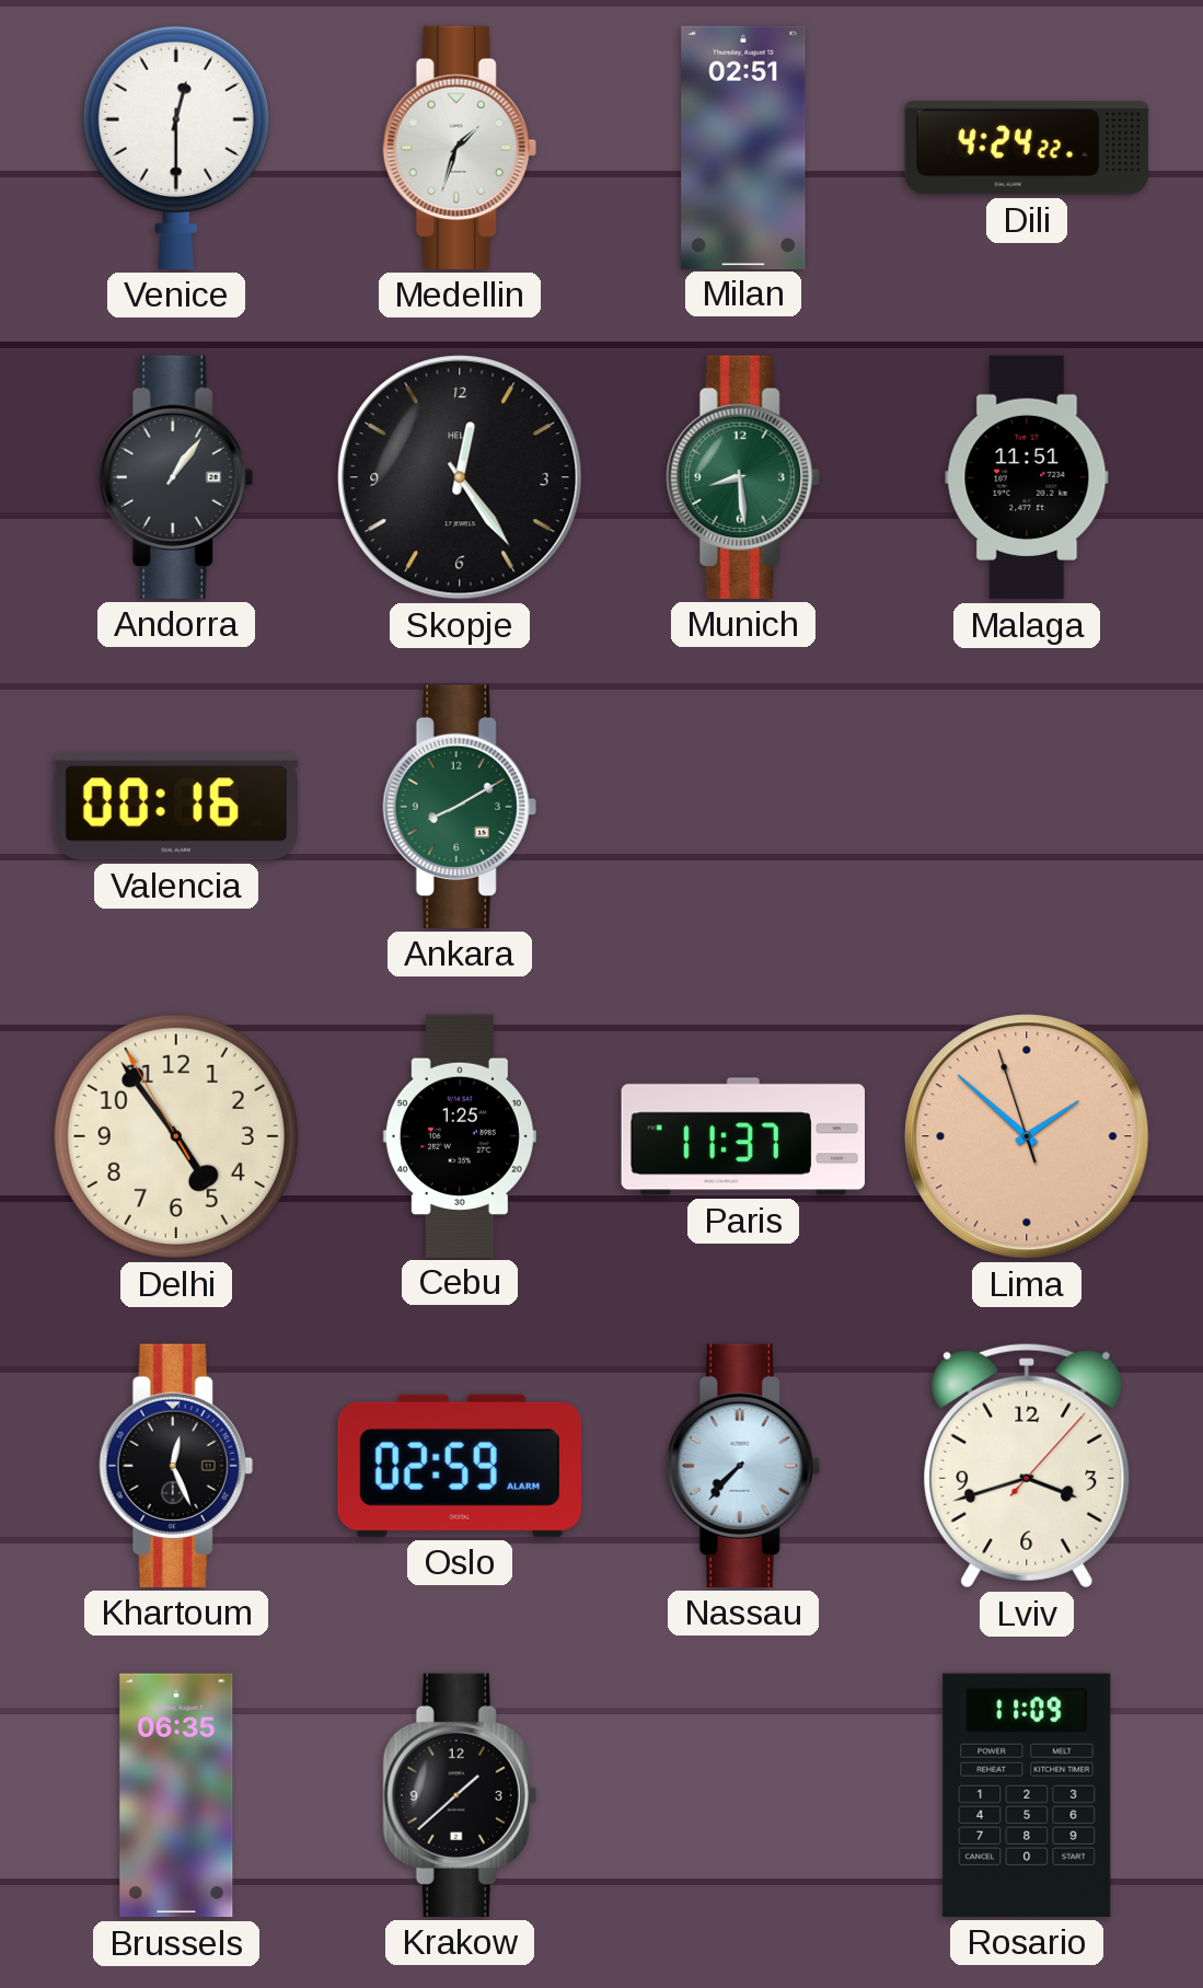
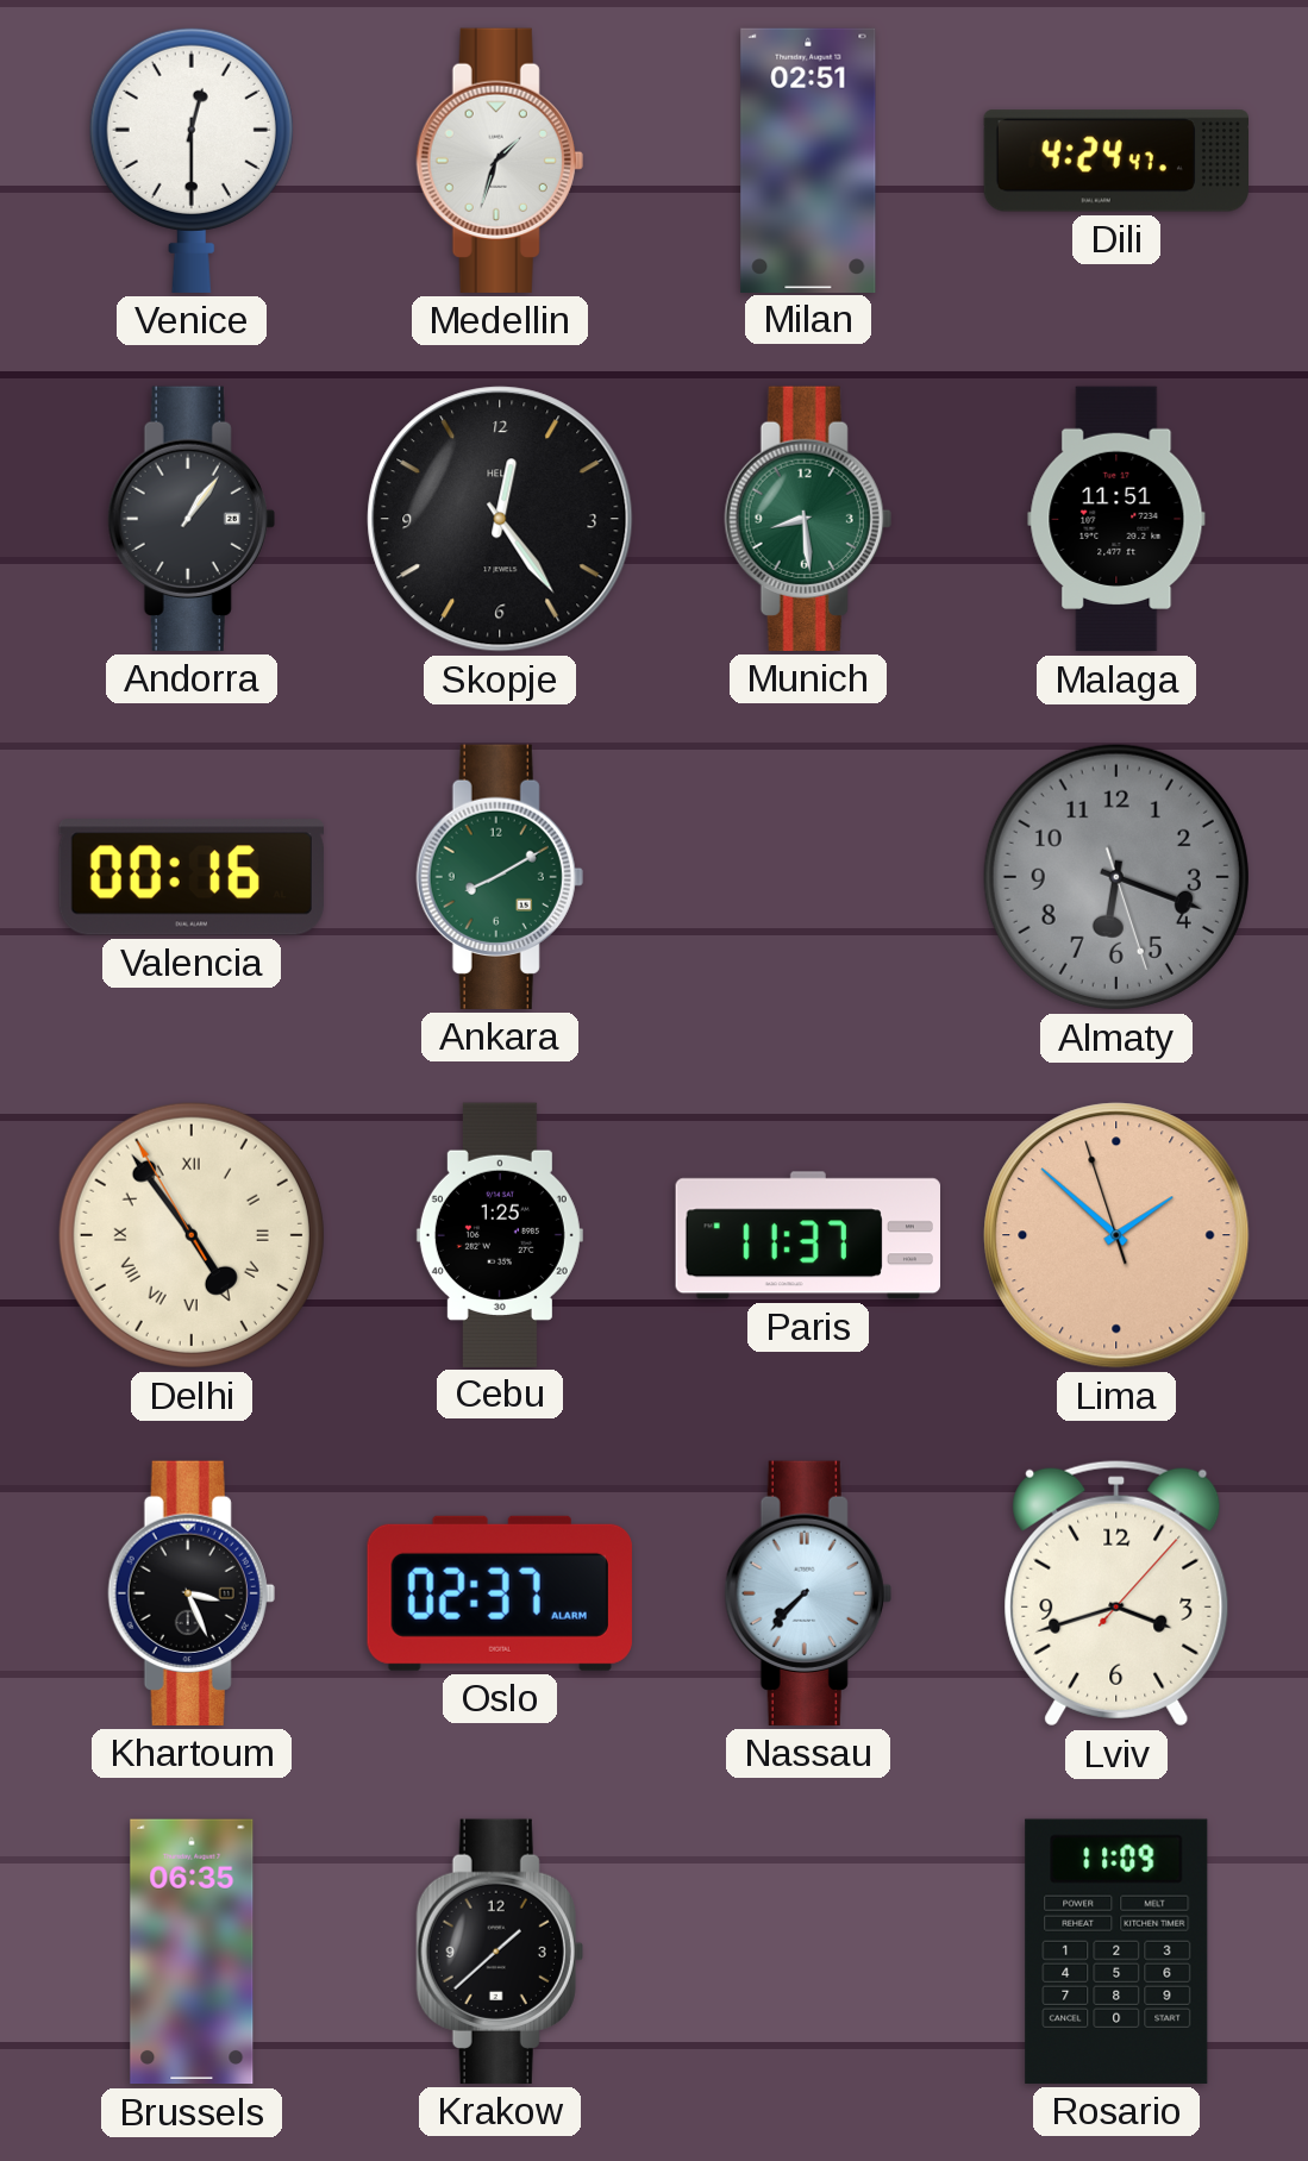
Dili: 4:24:22 -> 4:24:47
Almaty: none -> 6:18
Delhi numerals: Arabic -> Roman
Khartoum: 12:26 -> 3:26
Oslo: 02:59 -> 02:37
